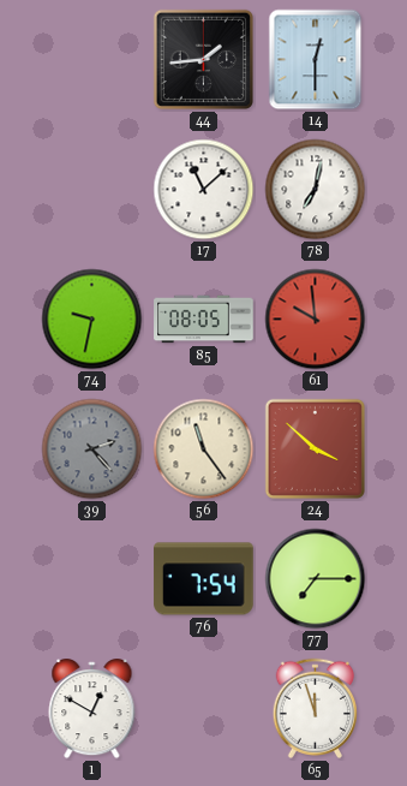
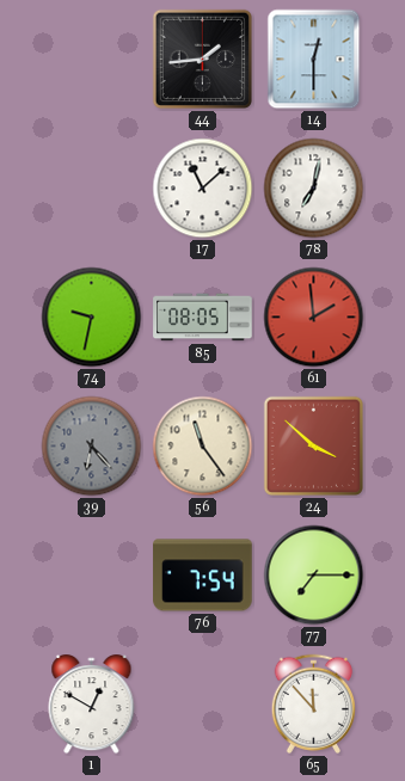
61: 9:59 -> 1:59
39: 2:23 -> 6:23
65: 11:57 -> 11:53
